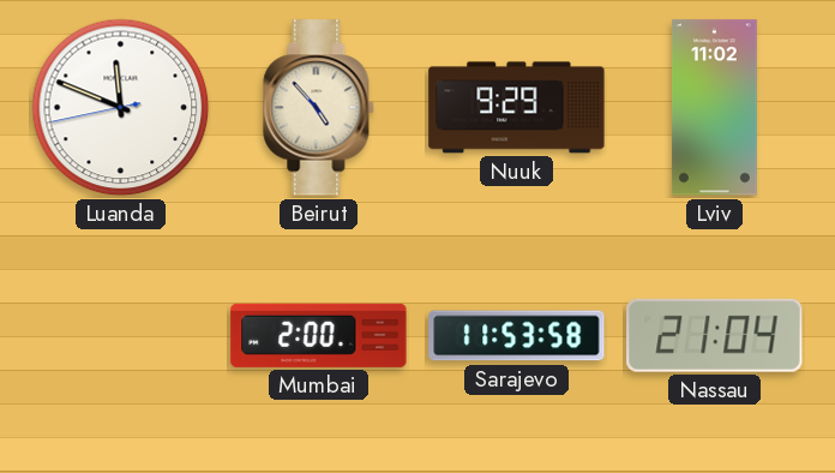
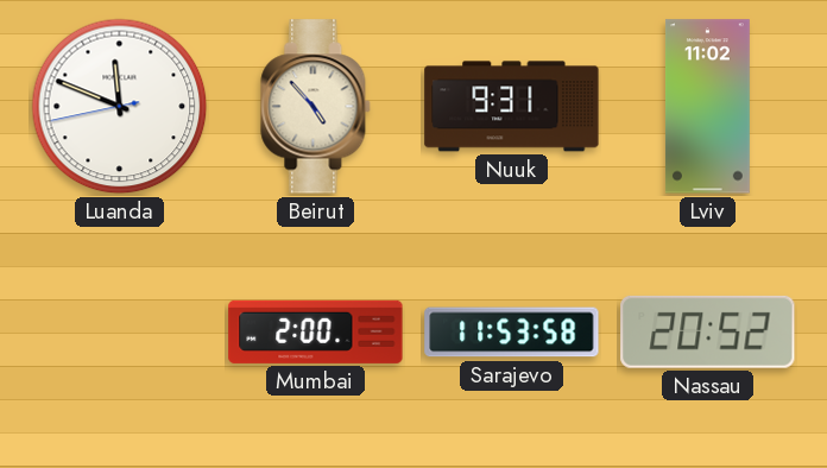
Nuuk: 9:29 -> 9:31
Nassau: 21:04 -> 20:52
